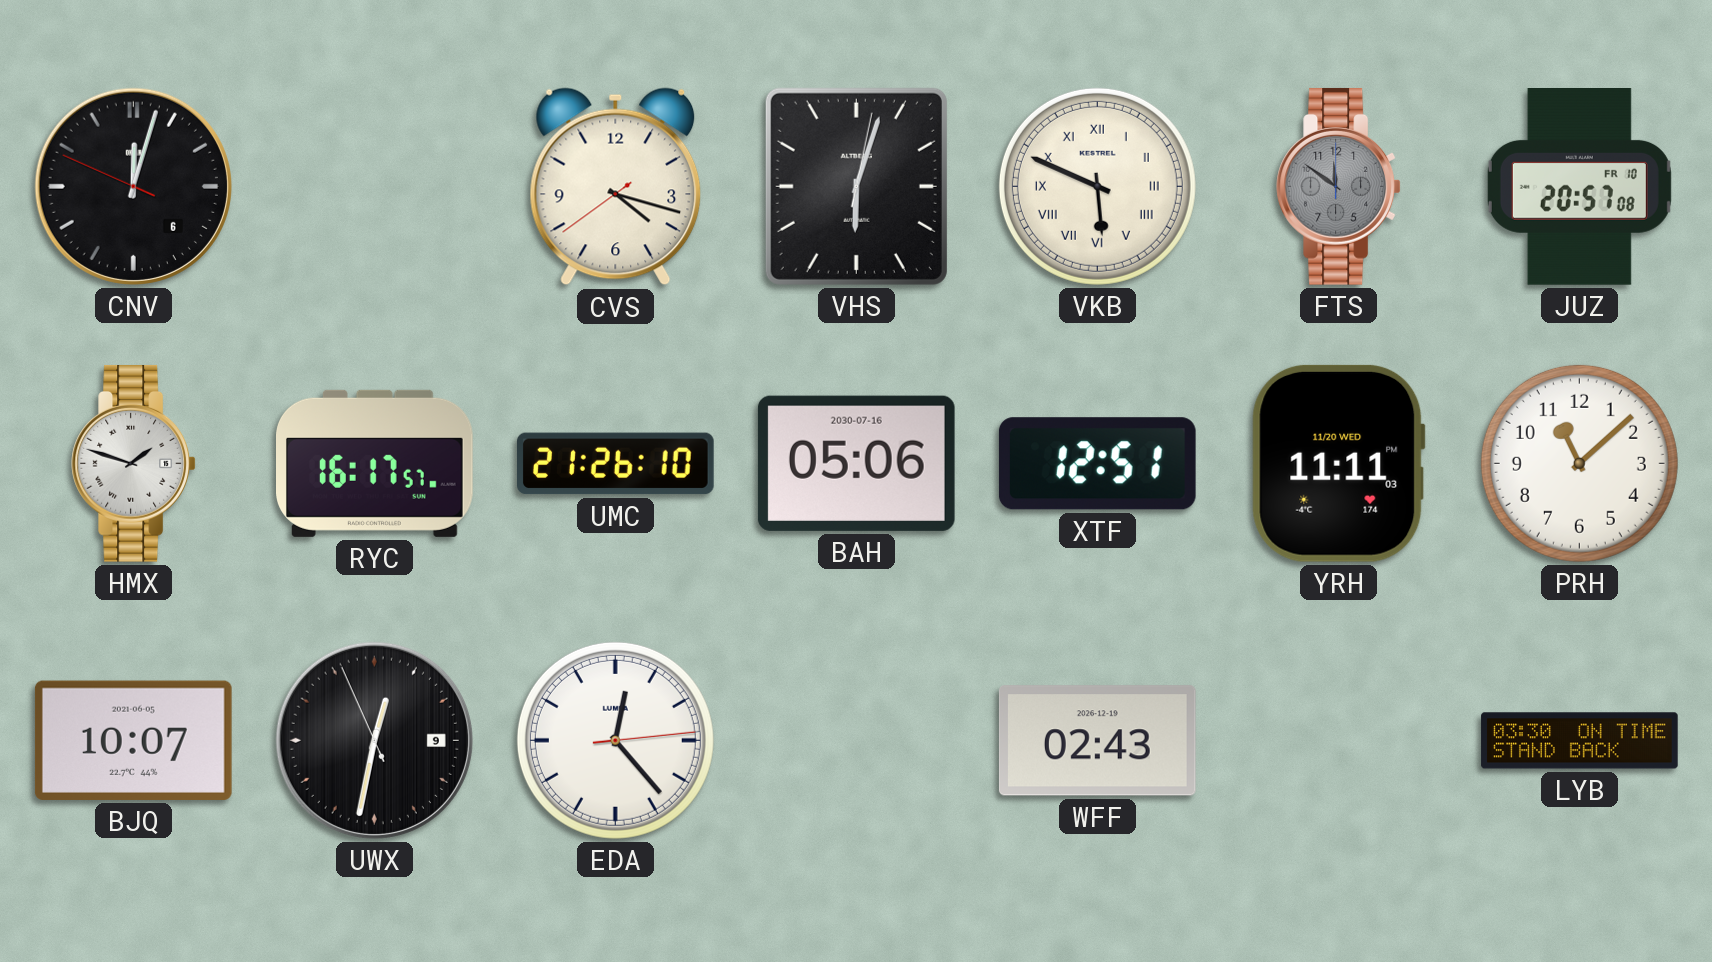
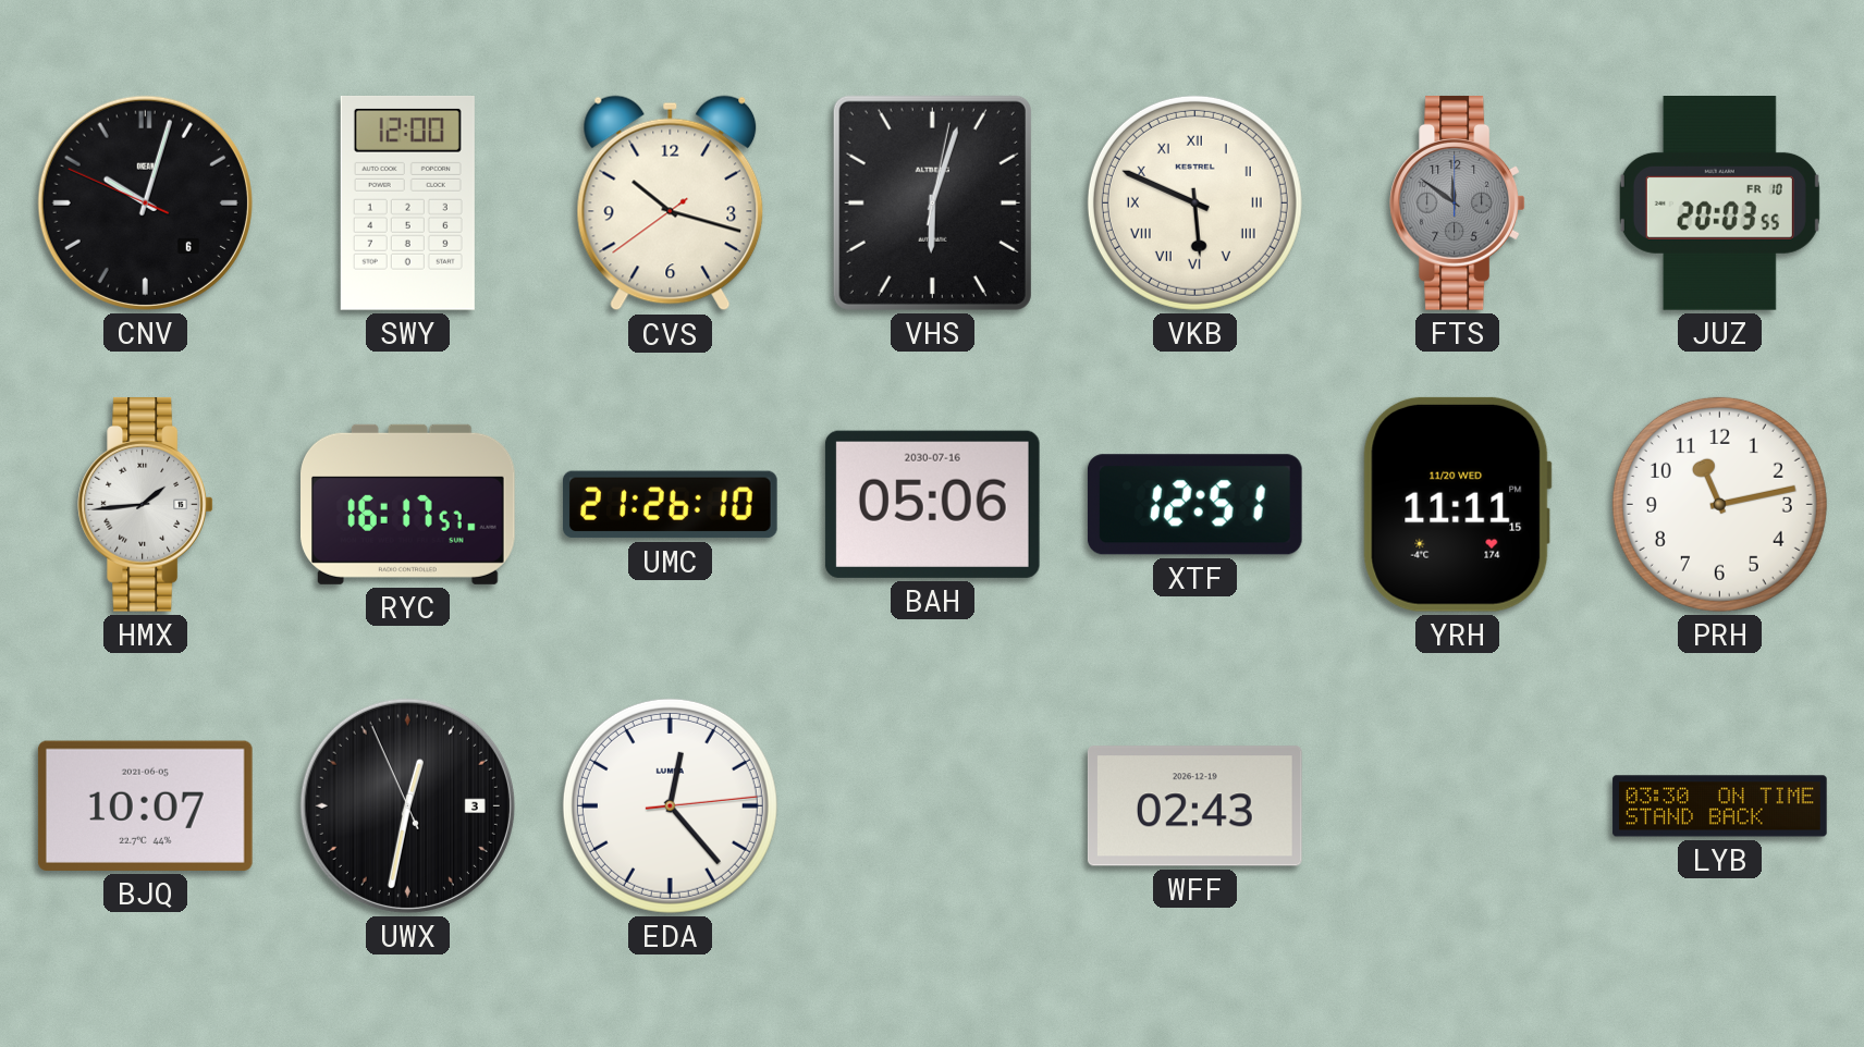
CNV: 12:02 -> 10:02
SWY: none -> 12:00
CVS: 4:17 -> 10:17
JUZ: 20:57 -> 20:03
HMX: 1:48 -> 1:44
YRH: 11:11:03 -> 11:11:15
PRH: 11:08 -> 11:13
UWX date: 9 -> 3
